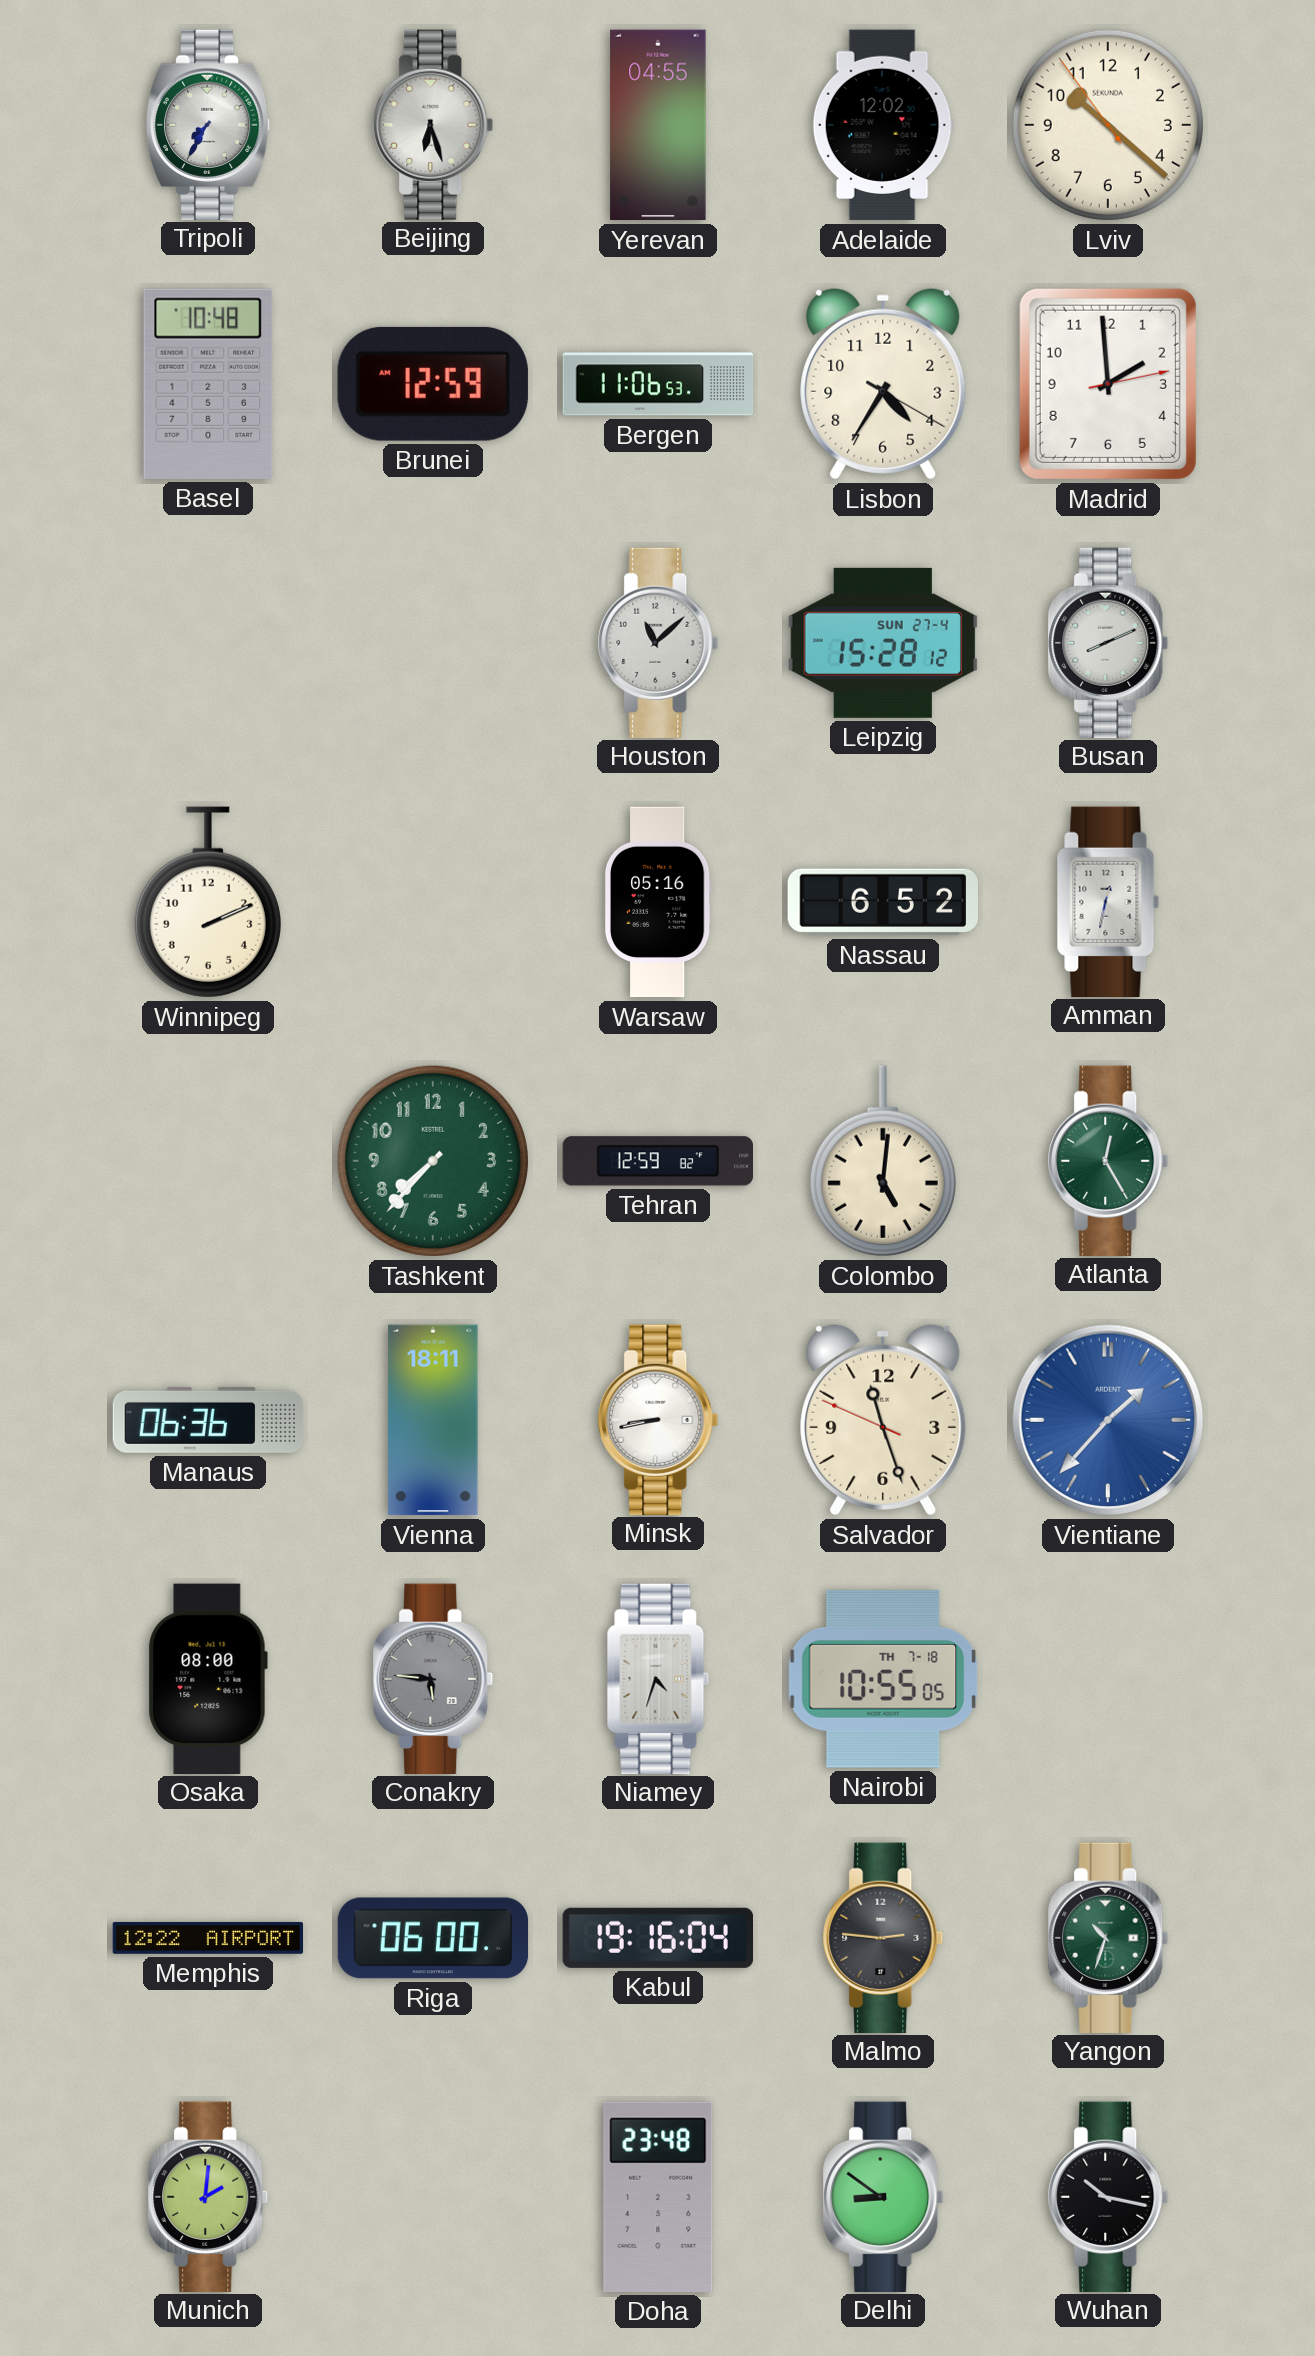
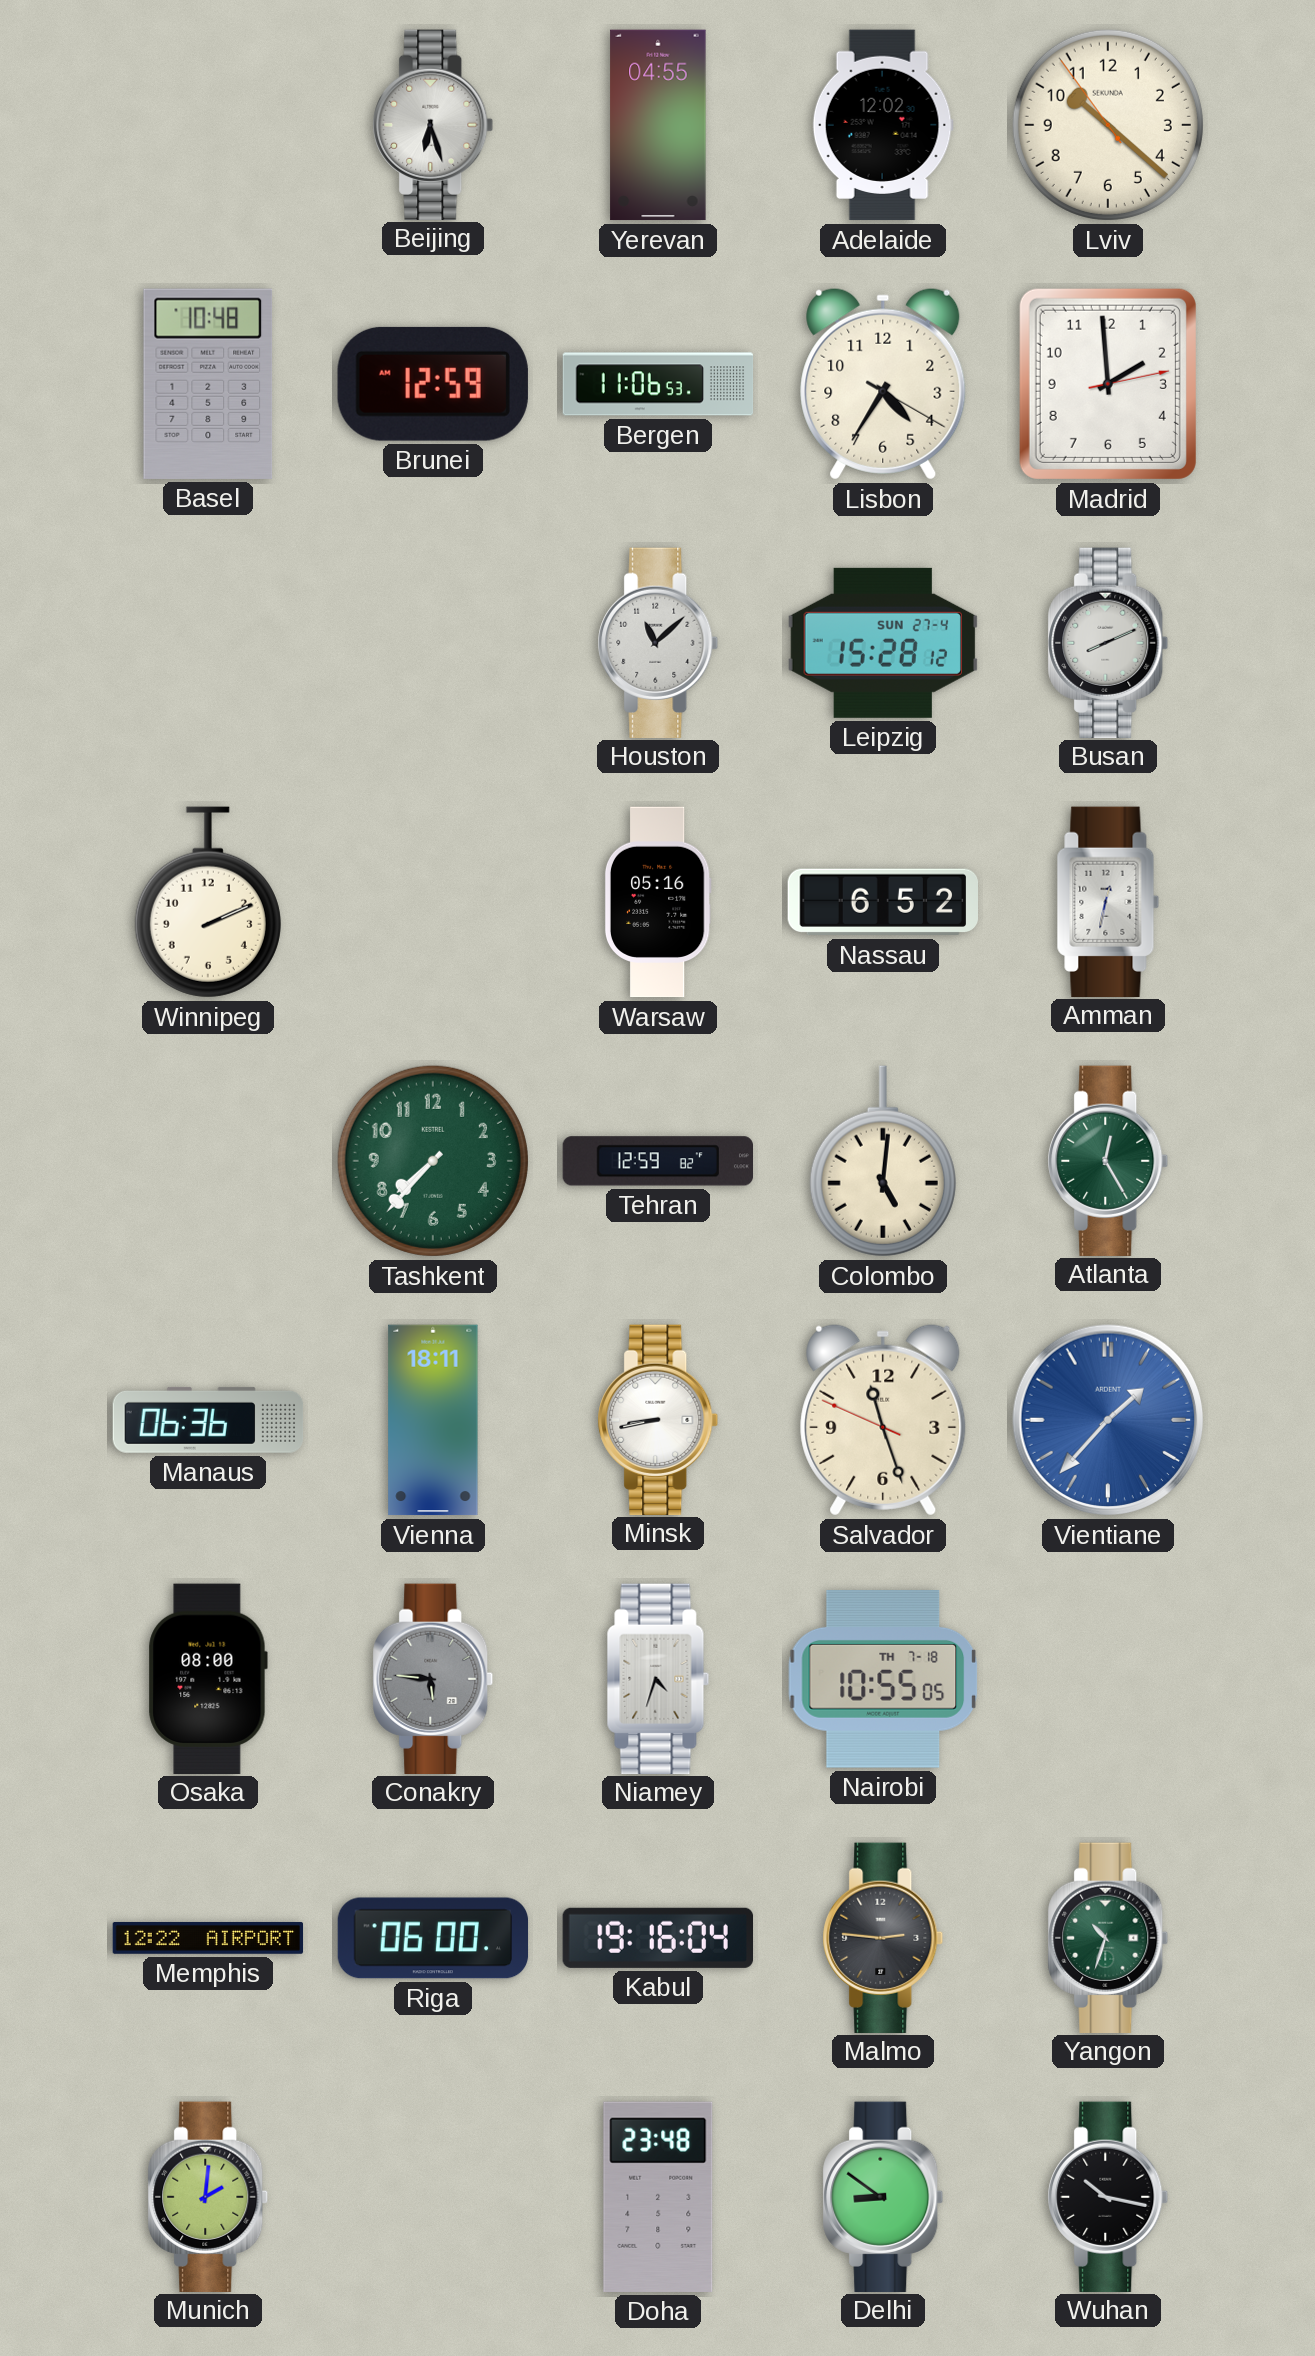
Tripoli: 7:35 -> none
